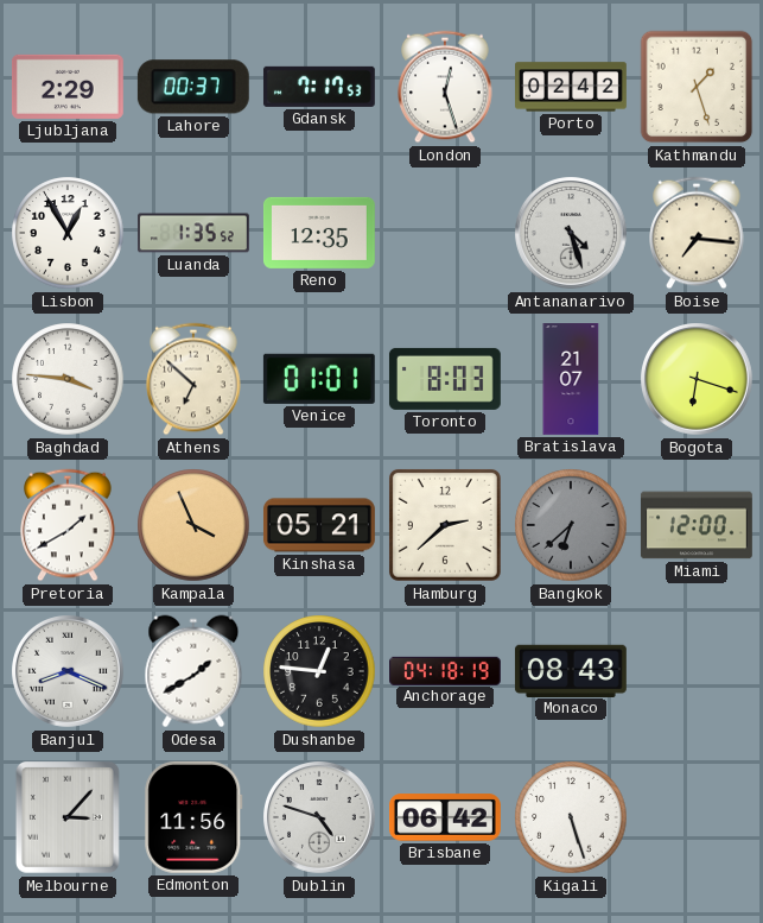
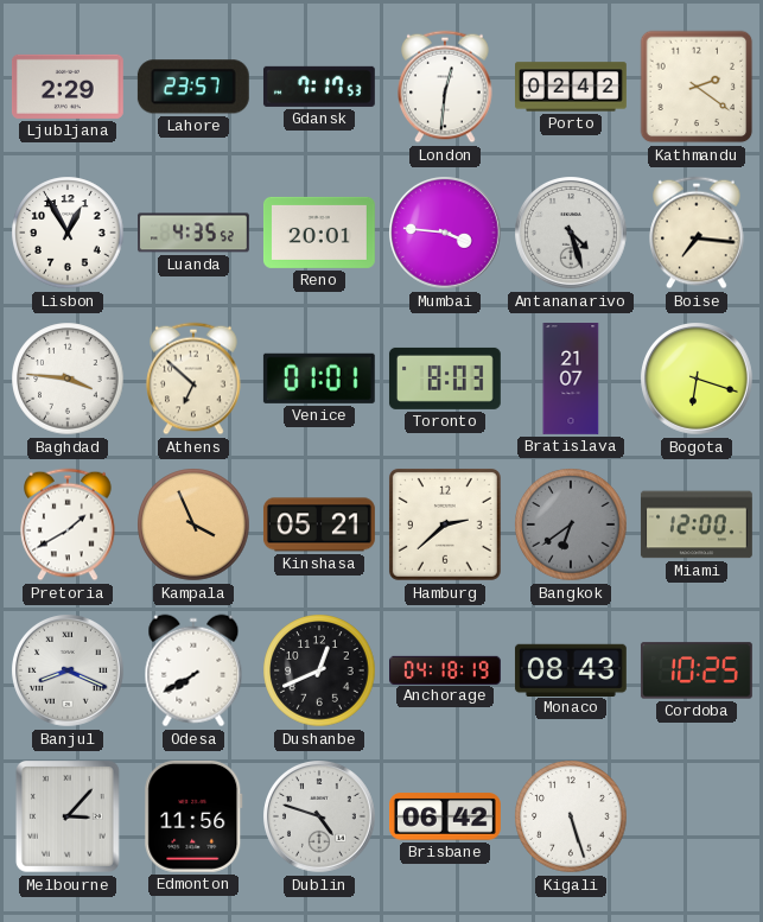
Lahore: 00:37 -> 23:57
London: 12:27 -> 12:31
Kathmandu: 1:27 -> 2:21
Luanda: 1:35 -> 4:35
Reno: 12:35 -> 20:01
Mumbai: none -> 3:46
Bangkok: 6:38 -> 6:39
Odesa: 1:40 -> 7:40
Dushanbe: 12:46 -> 12:41
Cordoba: none -> 10:25
